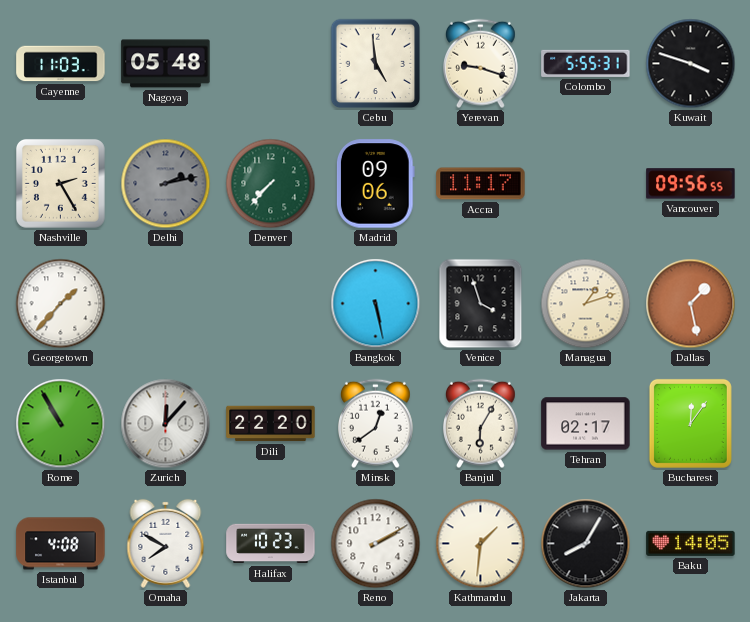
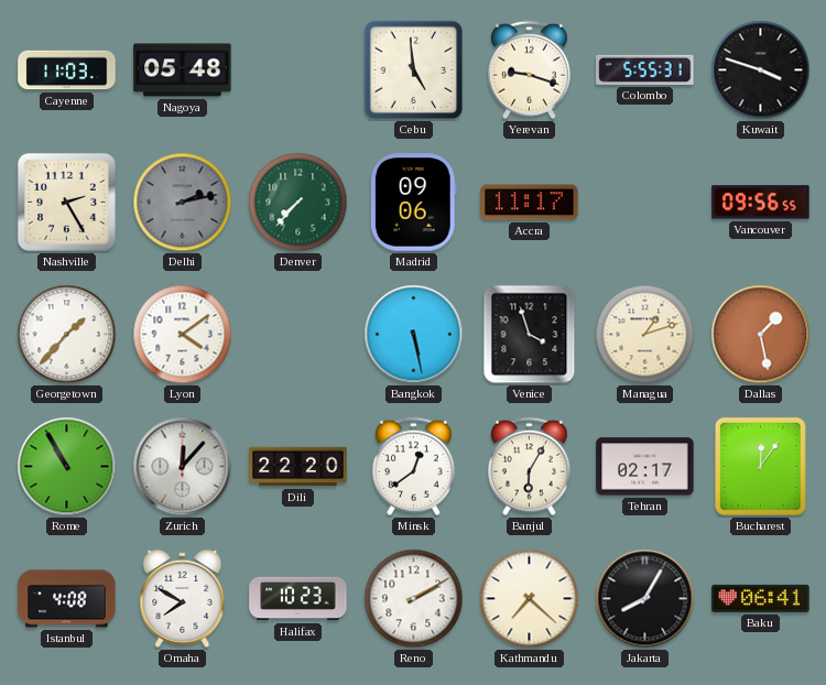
Lyon: none -> 4:09
Kathmandu: 1:31 -> 7:22
Baku: 14:05 -> 06:41
